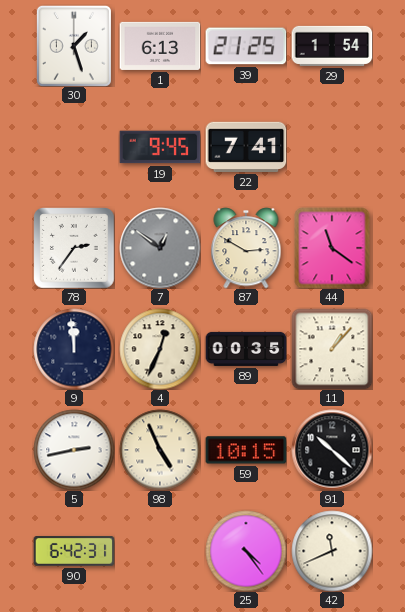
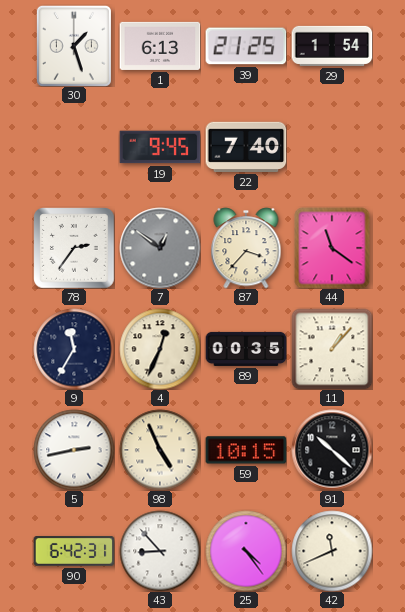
22: 7:41 -> 7:40
87: 2:50 -> 3:37
9: 11:59 -> 11:35
43: none -> 8:53
